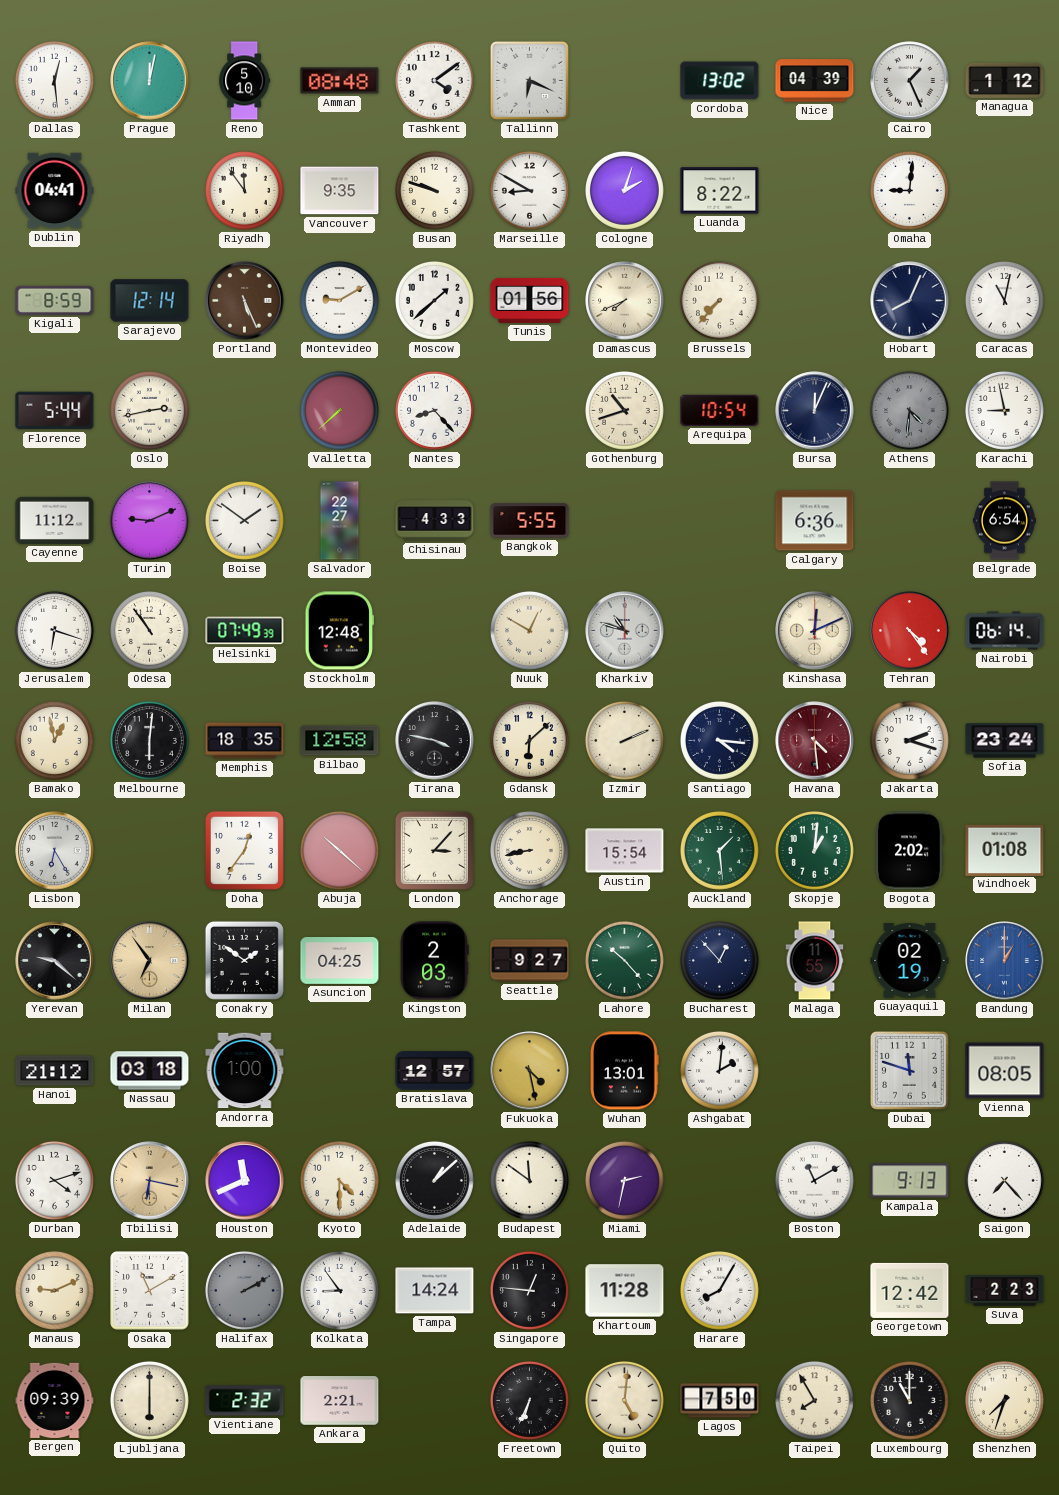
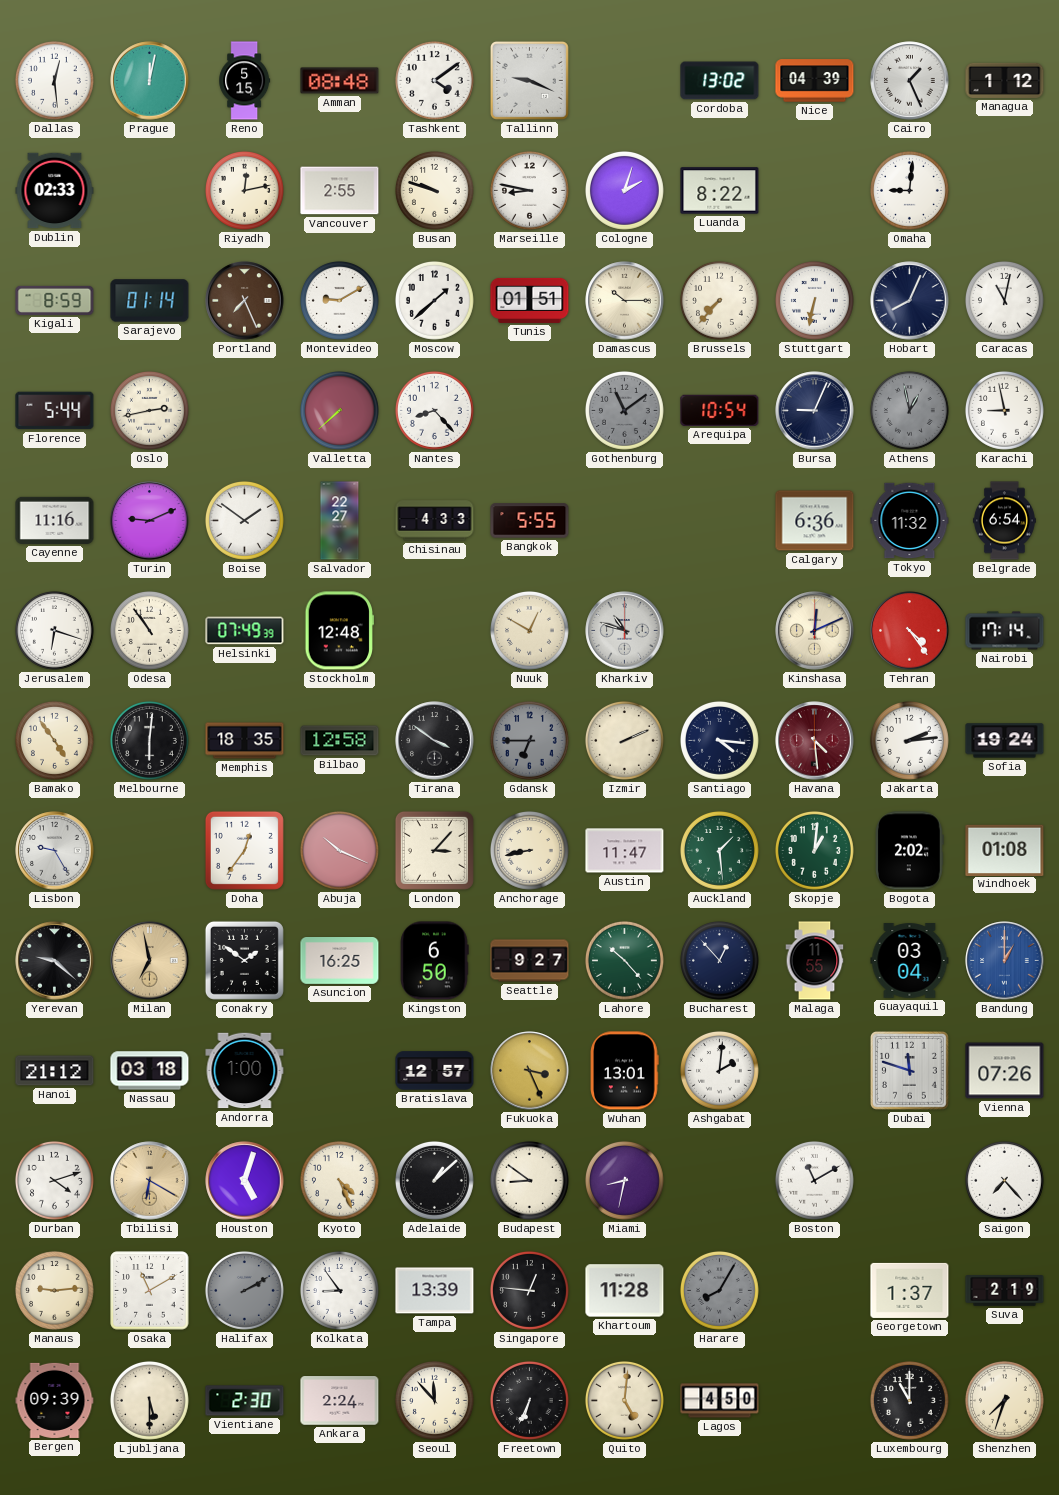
Reno: 5:10 -> 5:15
Tallinn: 6:19 -> 9:19
Dublin: 04:41 -> 02:33
Riyadh: 11:54 -> 12:13
Vancouver: 9:35 -> 2:55
Marseille: 8:50 -> 8:47
Sarajevo: 12:14 -> 01:14
Portland: 5:26 -> 7:26
Tunis: 01:56 -> 01:51
Damascus: 7:41 -> 10:15
Stuttgart: none -> 6:32
Gothenburg: 10:42 -> 11:09
Gothenburg dial: cream -> grey
Bursa: 12:04 -> 9:04
Athens: 4:31 -> 12:58
Cayenne: 11:12 -> 11:16
Tokyo: none -> 11:32
Nairobi: 06:14 -> 17:14
Bamako: 12:58 -> 4:54
Tirana: 3:47 -> 3:51
Gdansk: 6:08 -> 6:45
Gdansk dial: cream -> grey
Jakarta: 2:18 -> 2:14
Sofia: 23:24 -> 19:24
Lisbon: 6:25 -> 9:25
Abuja: 10:22 -> 10:19
Austin: 15:54 -> 11:47
Milan: 6:54 -> 6:58
Asuncion: 04:25 -> 16:25
Kingston: 2:03 -> 6:50
Guayaquil: 02:19 -> 03:04
Fukuoka: 4:28 -> 3:26
Vienna: 08:05 -> 07:26
Tbilisi: 6:17 -> 6:20
Houston: 11:41 -> 5:03
Kyoto: 4:30 -> 4:26
Budapest: 11:51 -> 8:51
Miami: 2:32 -> 8:32
Kampala: 9:13 -> none
Manaus: 9:11 -> 9:14
Tampa: 14:24 -> 13:39
Harare dial: white -> grey
Georgetown: 12:42 -> 1:37
Suva: 2:23 -> 2:19
Ljubljana: 6:00 -> 5:30
Vientiane: 2:32 -> 2:30
Ankara: 2:21 -> 2:24
Seoul: none -> 11:53
Lagos: 7:50 -> 4:50
Taipei: 7:55 -> none
